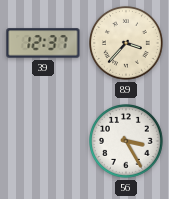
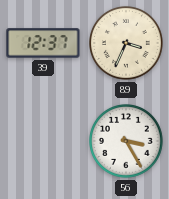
89: 3:37 -> 3:34
